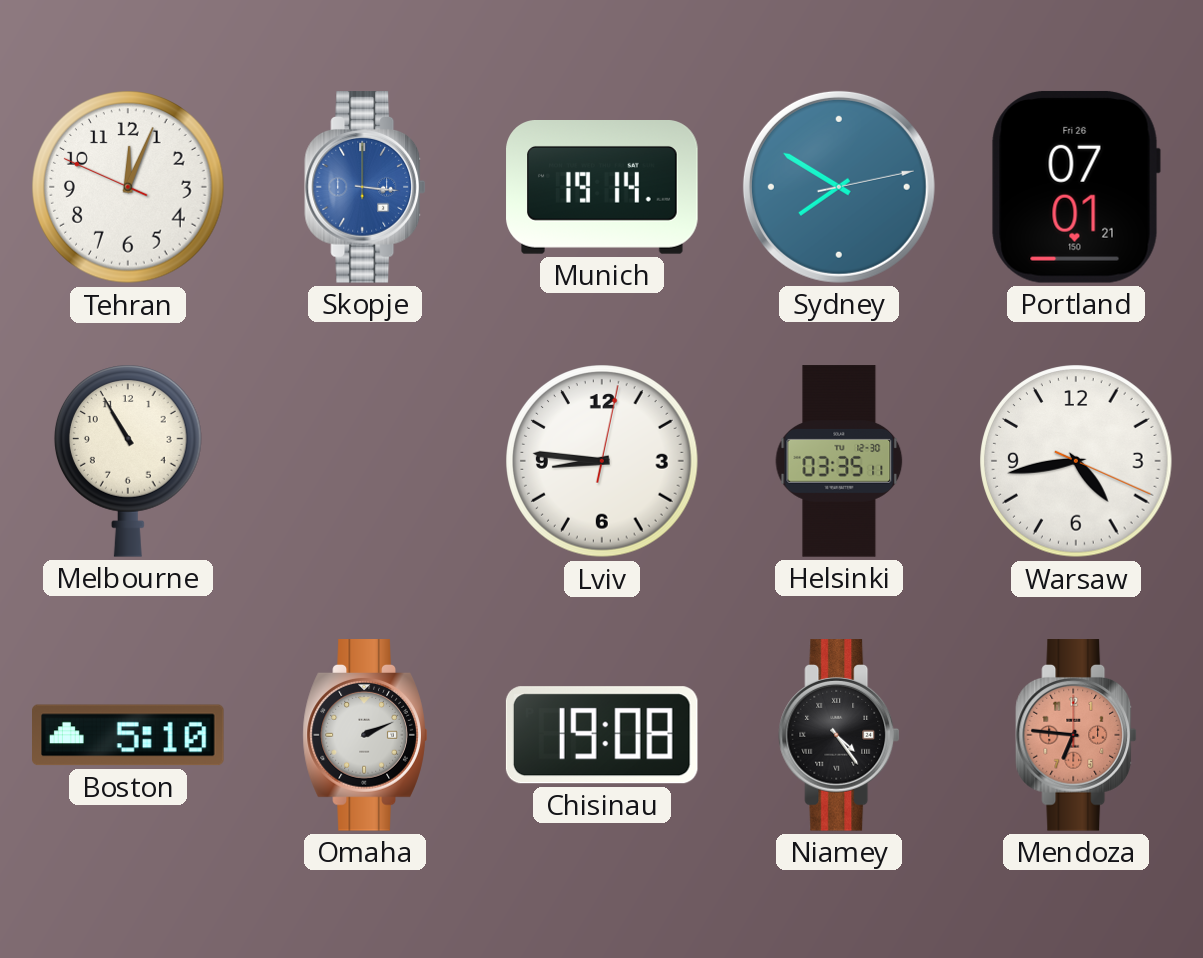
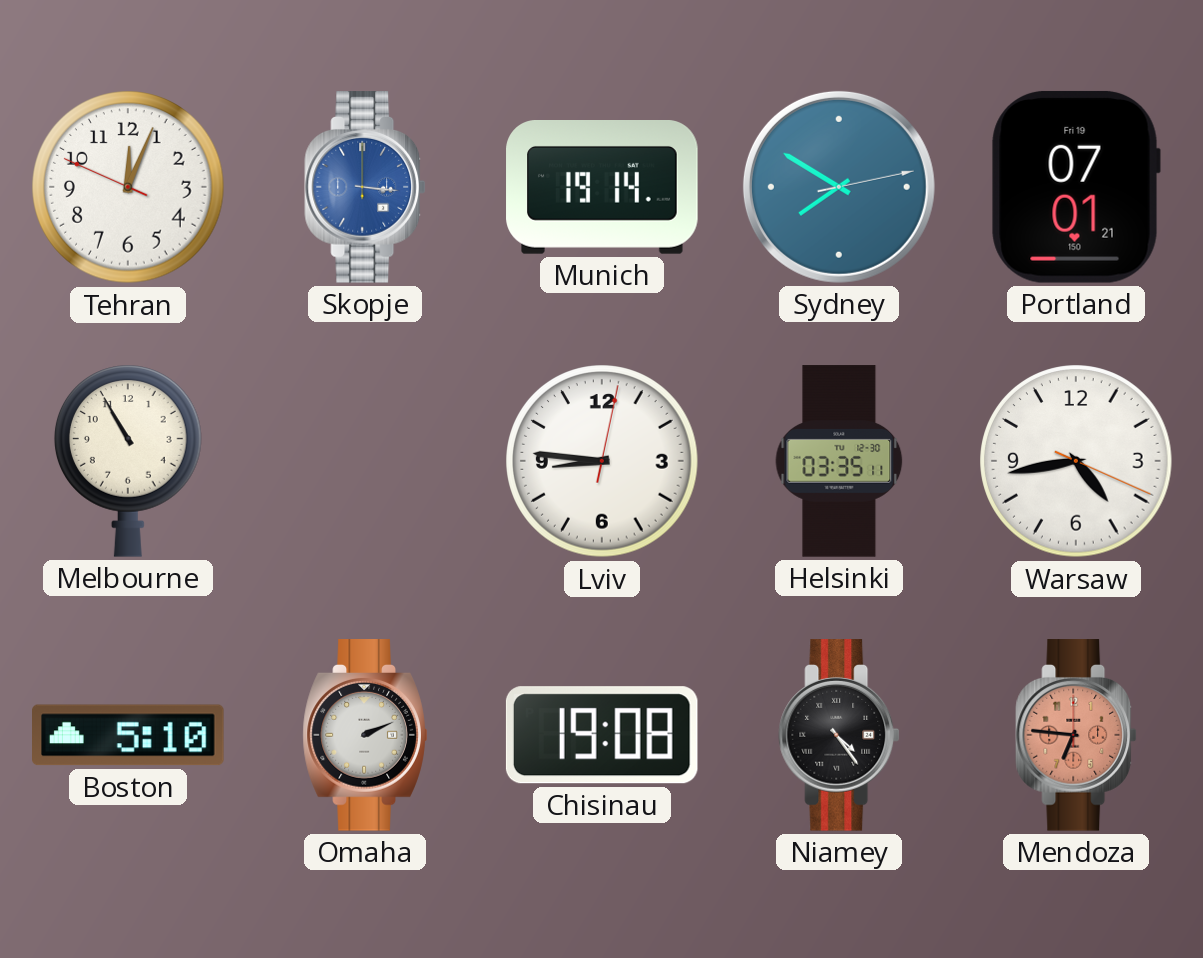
Portland date: Fri 26 -> Fri 19
